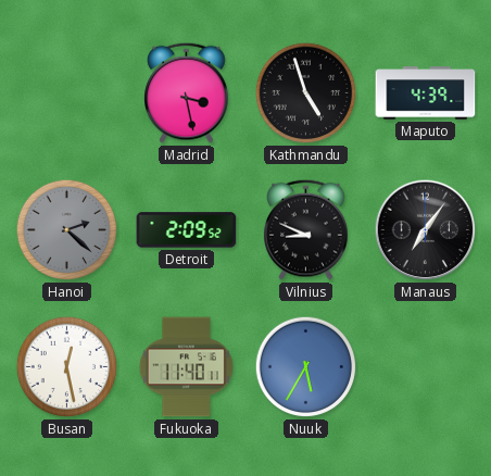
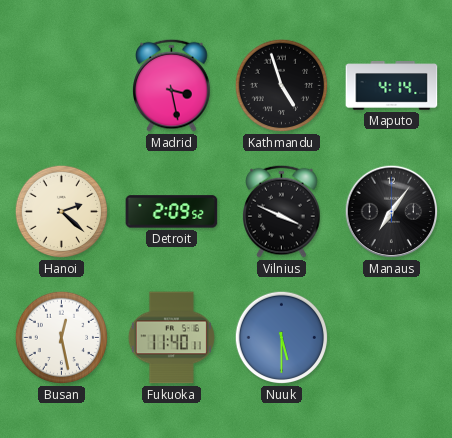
Maputo: 4:39 -> 4:14
Hanoi dial: grey -> cream
Vilnius: 8:49 -> 3:49
Nuuk: 5:35 -> 5:30
